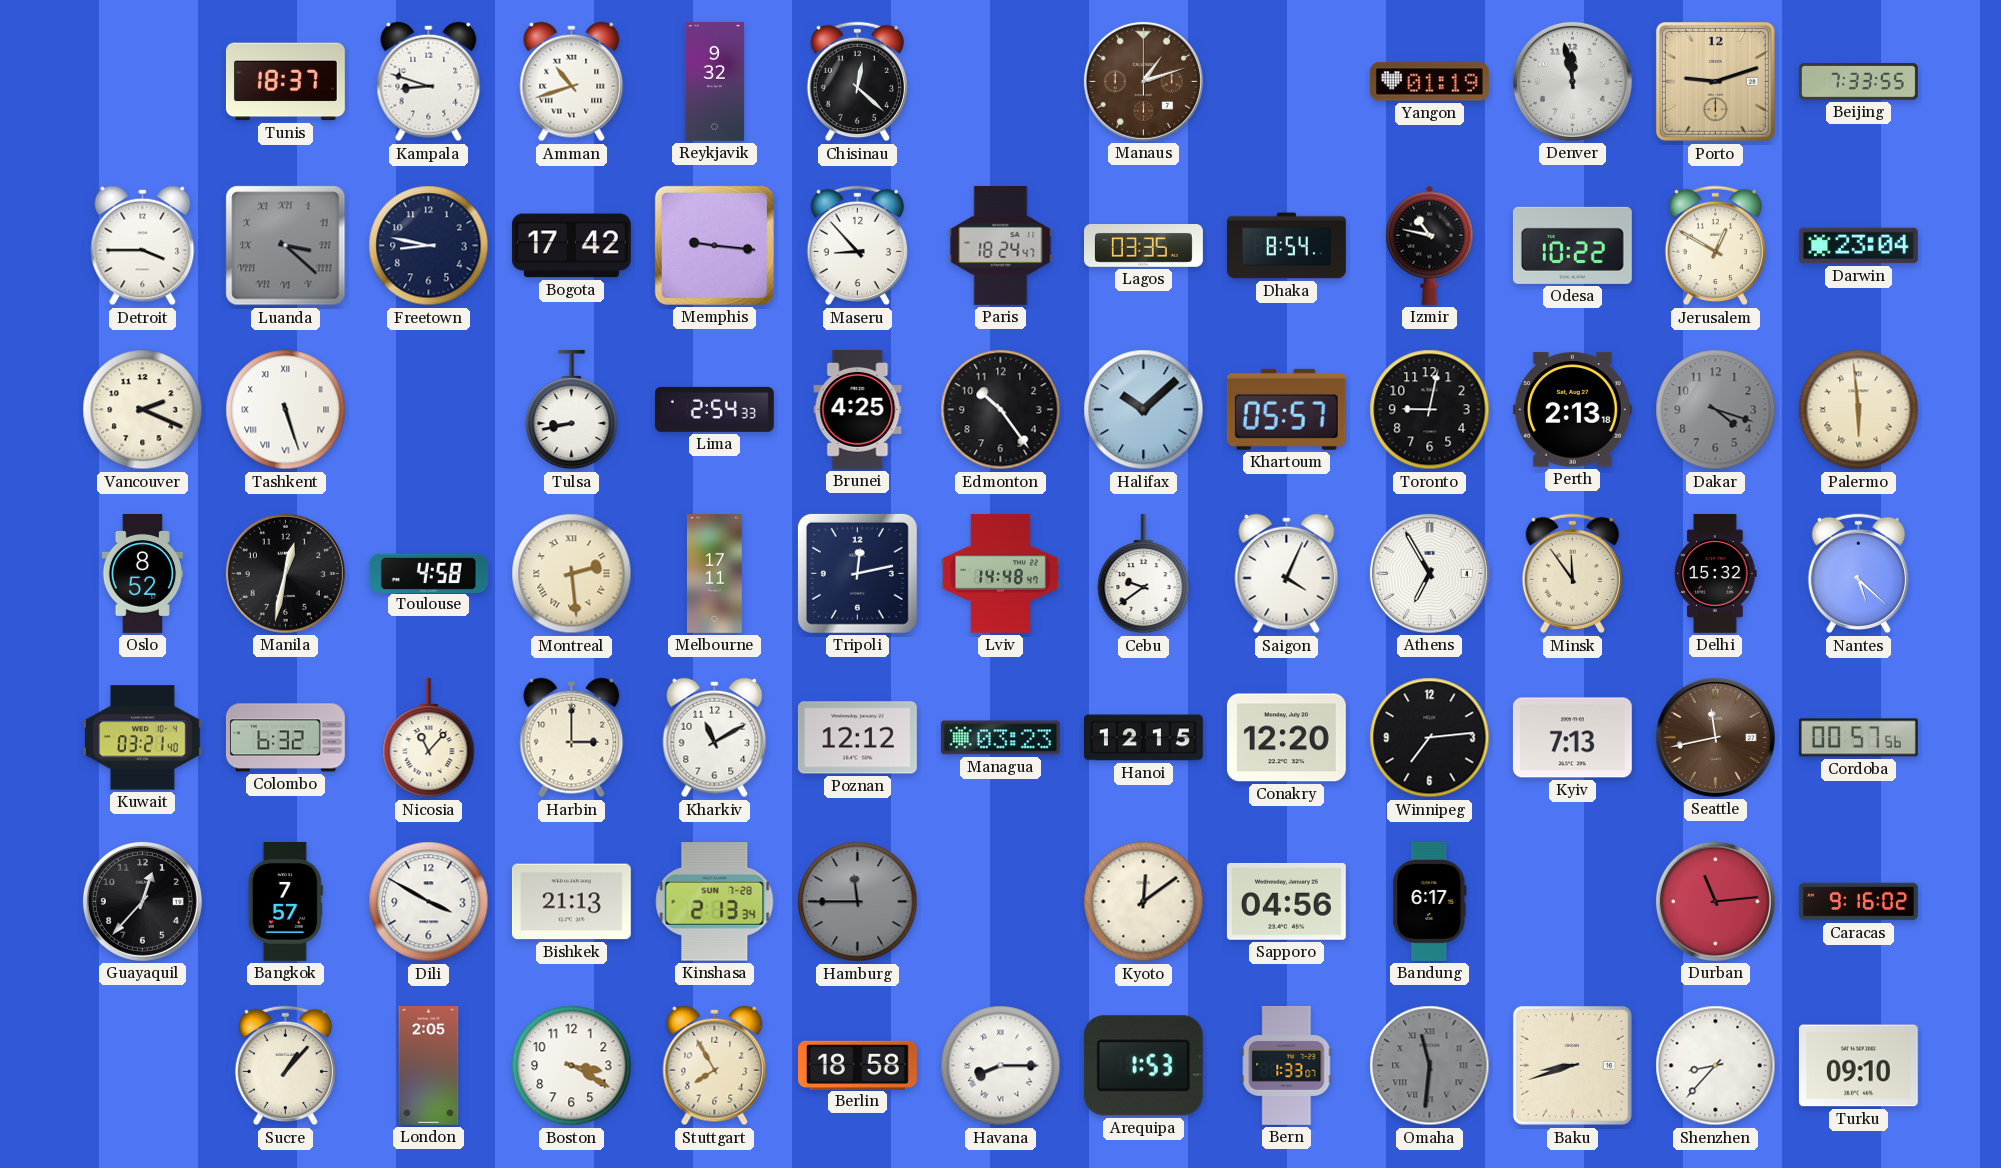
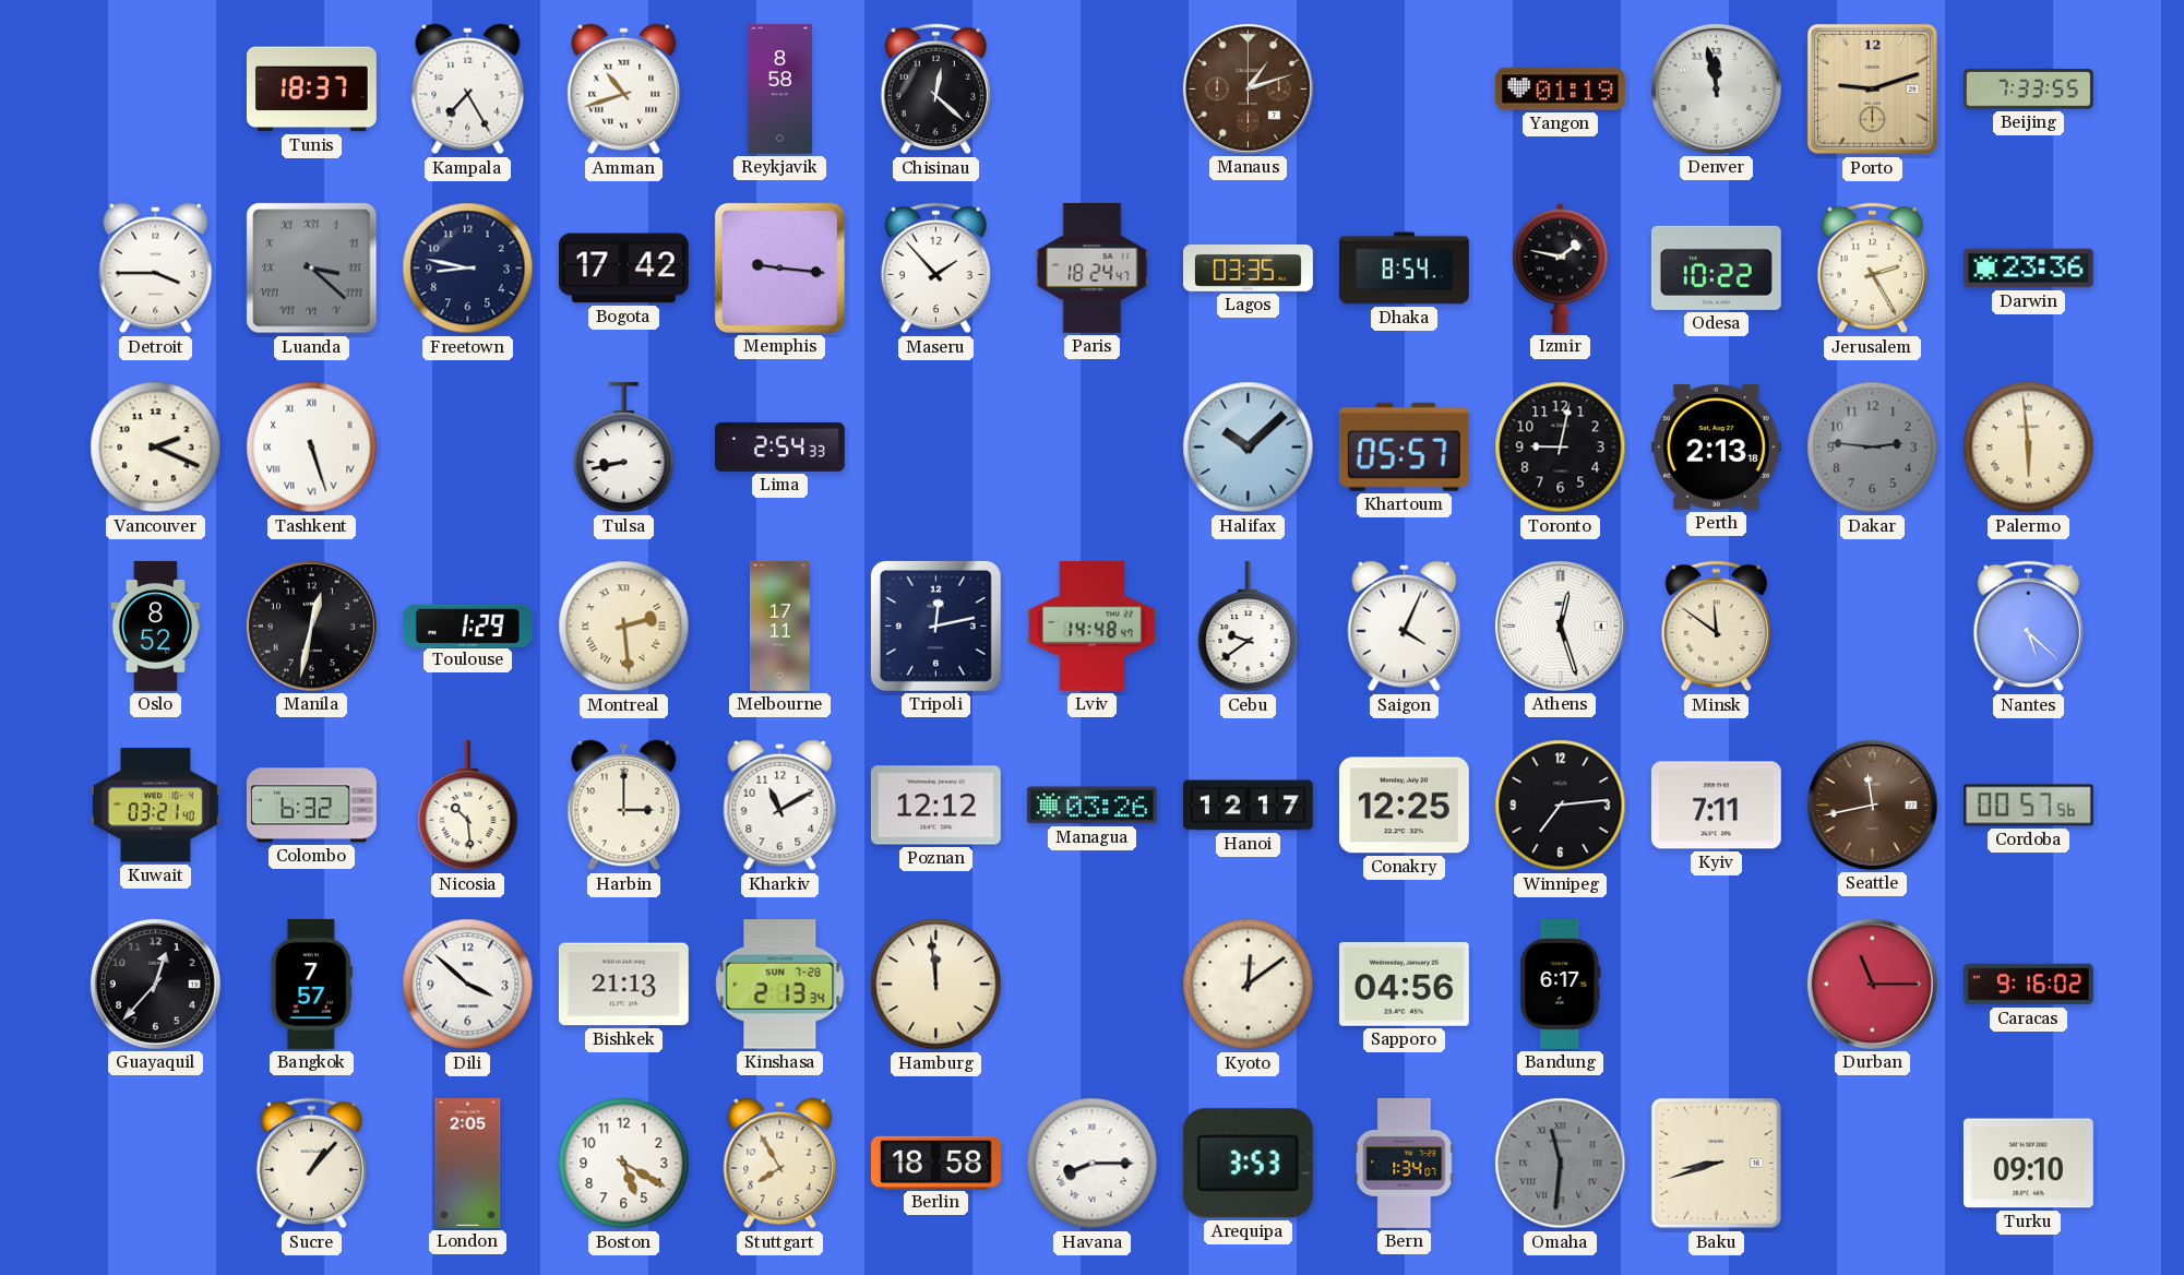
Kampala: 8:48 -> 7:25
Reykjavik: 9:32 -> 8:58
Maseru: 8:53 -> 1:53
Izmir: 10:47 -> 1:47
Jerusalem: 12:50 -> 2:25
Darwin: 23:04 -> 23:36
Brunei: 4:25 -> none
Edmonton: 10:24 -> none
Dakar: 4:18 -> 2:46
Toulouse: 4:58 -> 1:29
Athens: 6:55 -> 12:27
Minsk: 11:54 -> 11:51
Delhi: 15:32 -> none
Nicosia: 11:07 -> 10:29
Managua: 03:23 -> 03:26
Hanoi: 12:15 -> 12:17
Conakry: 12:20 -> 12:25
Kyiv: 7:13 -> 7:11
Dili: 3:50 -> 3:52
Hamburg: 11:45 -> 11:59
Hamburg dial: grey -> cream
Durban: 11:14 -> 11:15
Boston: 3:20 -> 5:20
Arequipa: 1:53 -> 3:53
Bern: 1:33 -> 1:34
Shenzhen: 8:37 -> none
